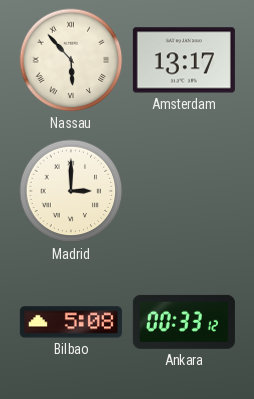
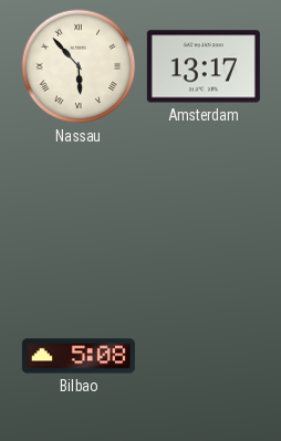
Madrid: 3:00 -> none
Ankara: 00:33 -> none
